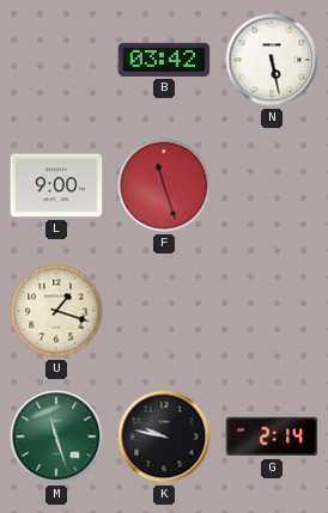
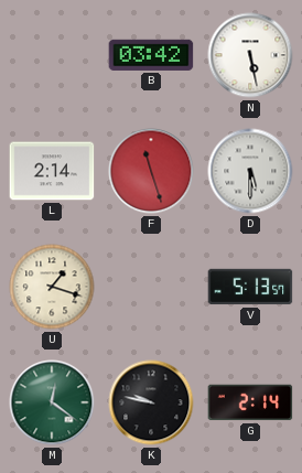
L: 9:00 -> 2:14
D: none -> 5:30
V: none -> 5:13
M: 11:27 -> 12:21
